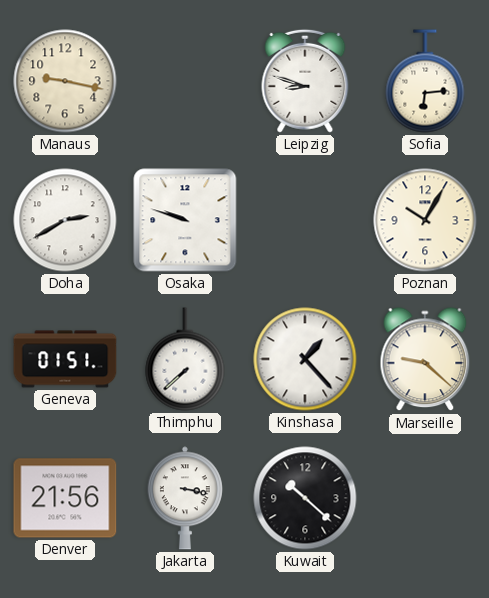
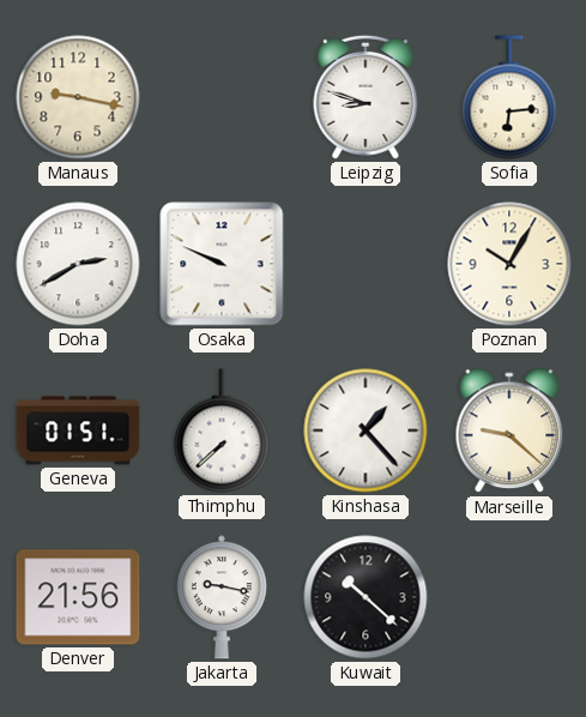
Osaka: 9:48 -> 9:49
Jakarta: 3:17 -> 9:17
